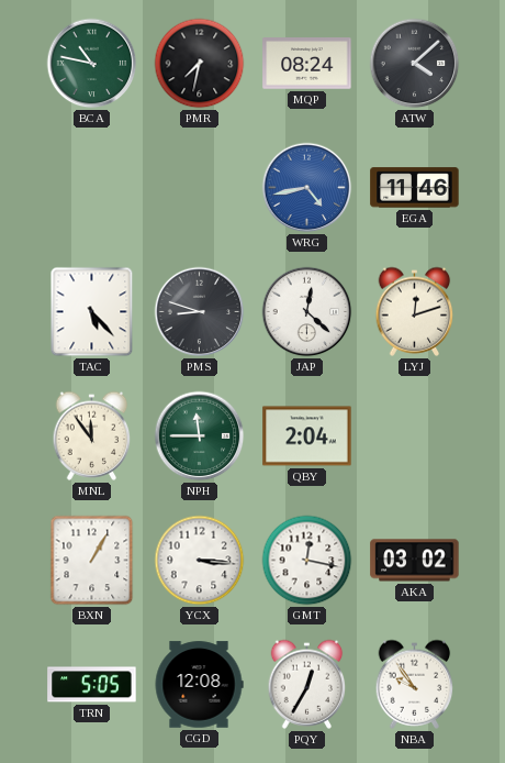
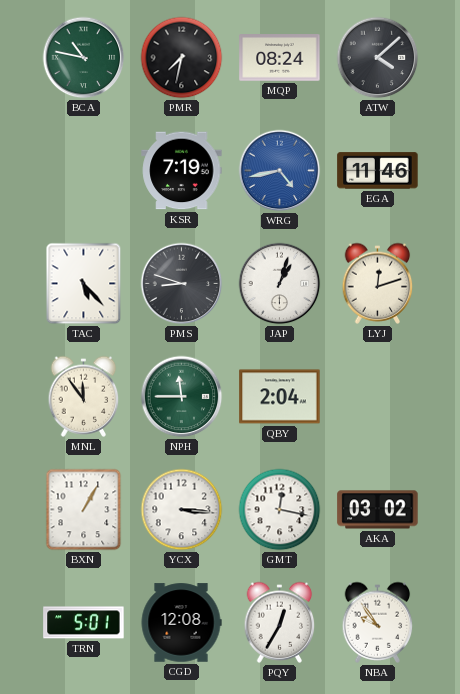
KSR: none -> 7:19
JAP: 12:22 -> 1:03
TRN: 5:05 -> 5:01
